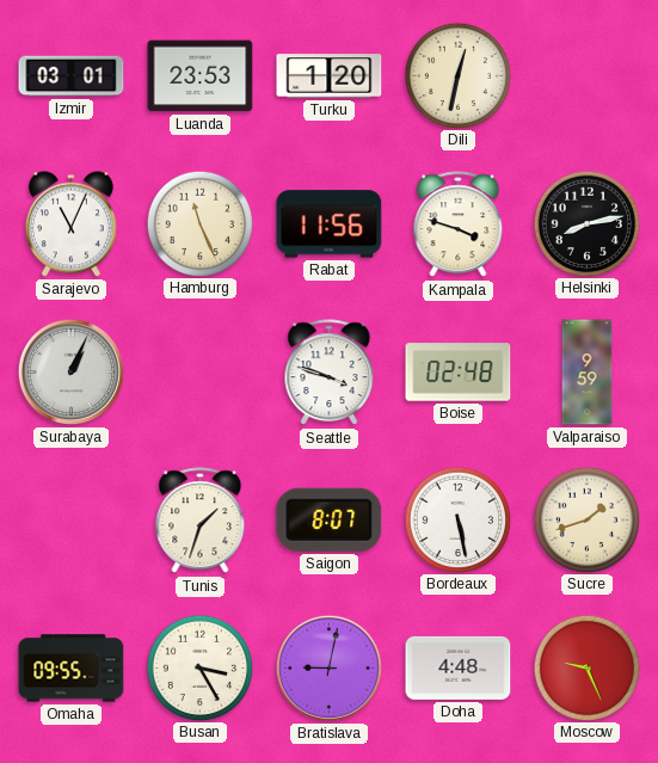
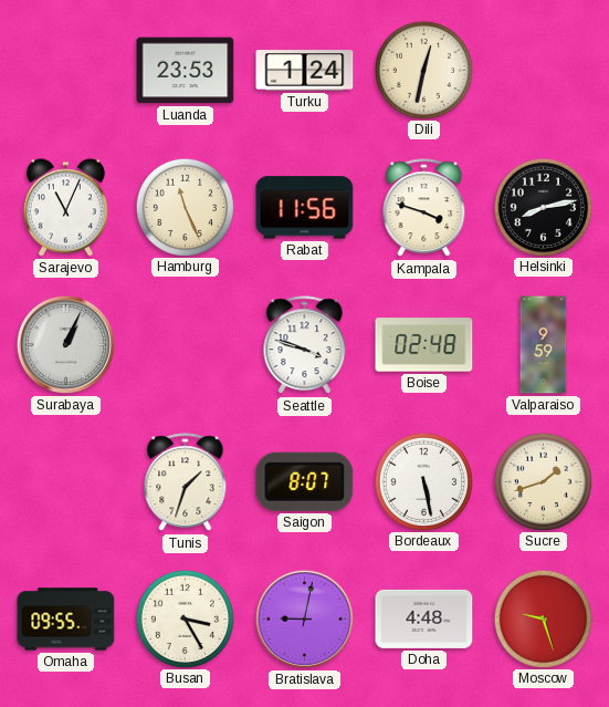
Izmir: 03:01 -> none
Turku: 1:20 -> 1:24
Moscow: 9:26 -> 9:27
